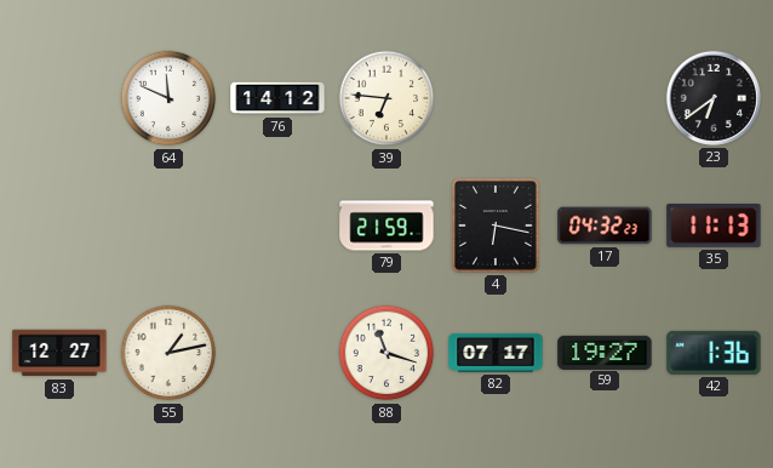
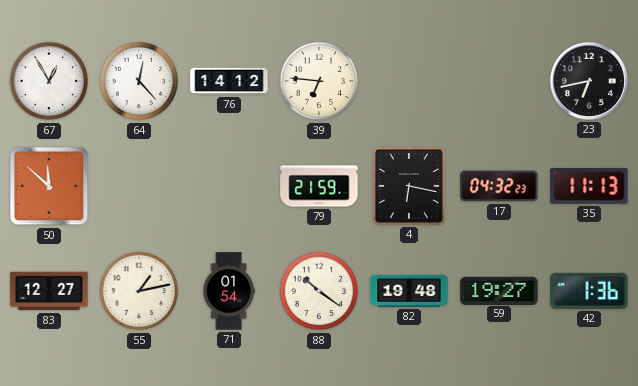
67: none -> 12:55
64: 11:49 -> 12:23
23: 6:39 -> 6:43
50: none -> 11:52
71: none -> 01:54
88: 11:18 -> 10:21
82: 07:17 -> 19:48
